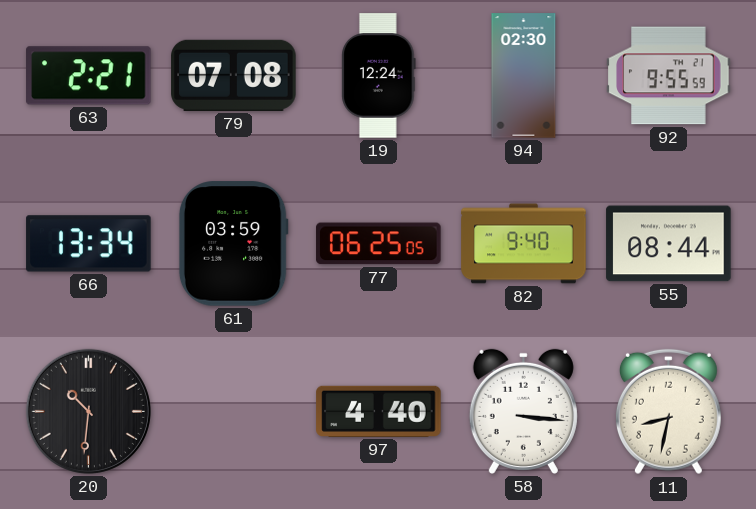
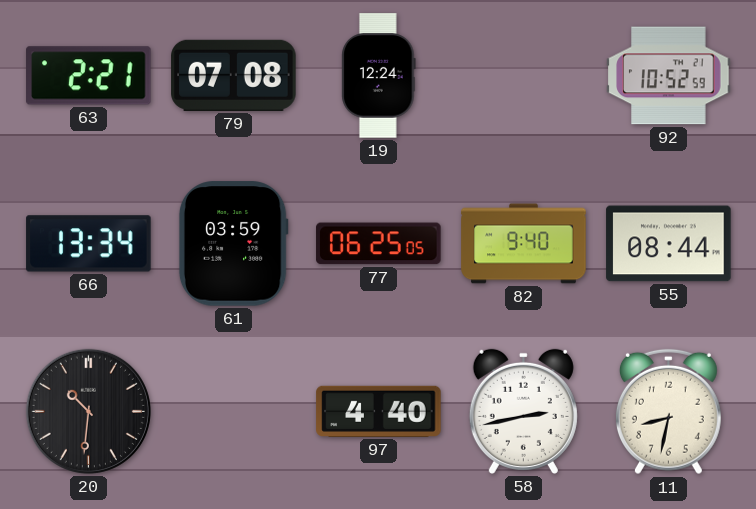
94: 02:30 -> none
92: 9:55 -> 10:52
58: 3:16 -> 2:43
